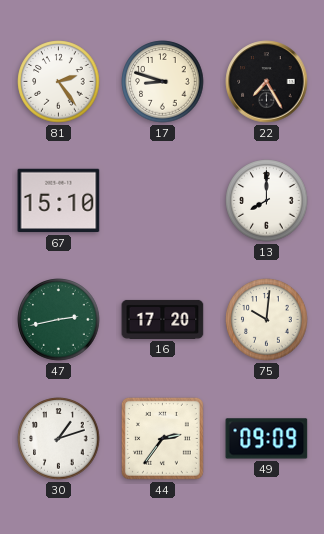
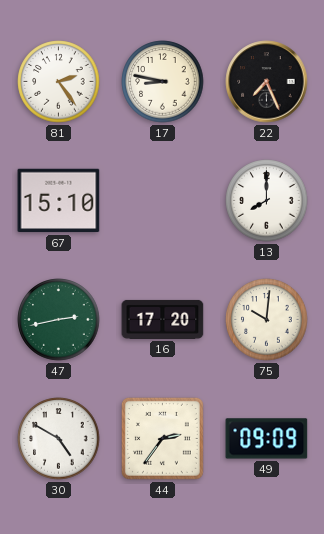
17: 8:48 -> 8:47
22: 7:25 -> 7:26
30: 1:12 -> 4:50
